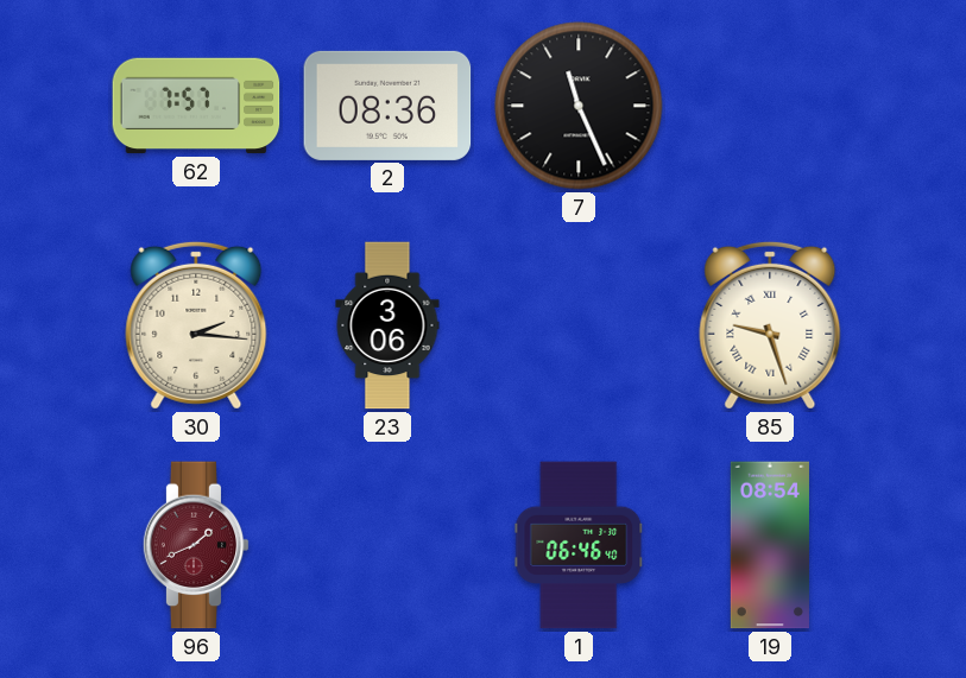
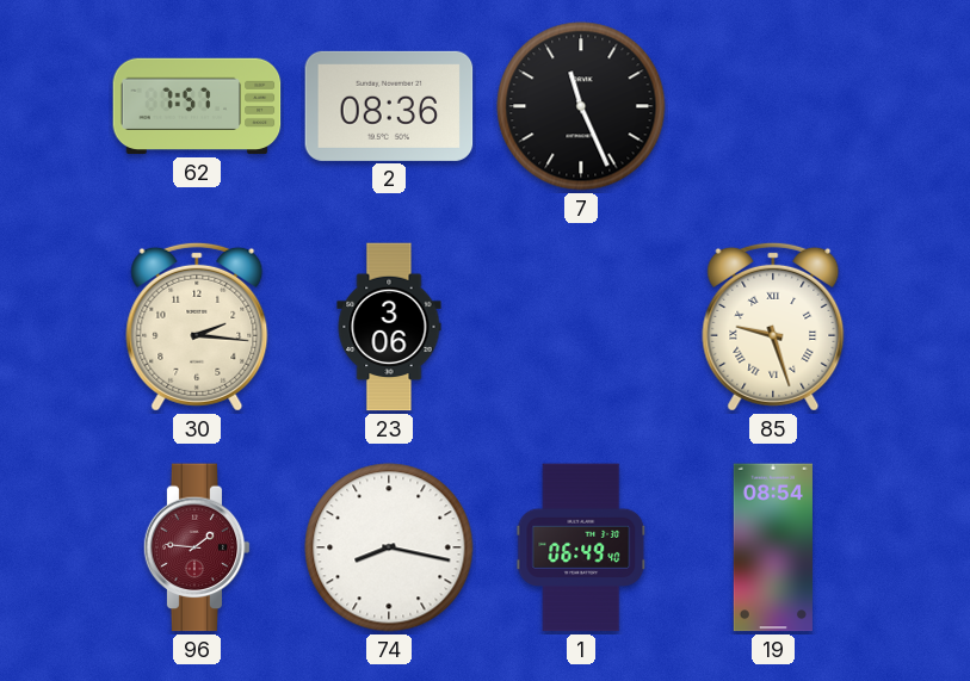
96: 1:41 -> 1:46
74: none -> 8:17
1: 06:46 -> 06:49
